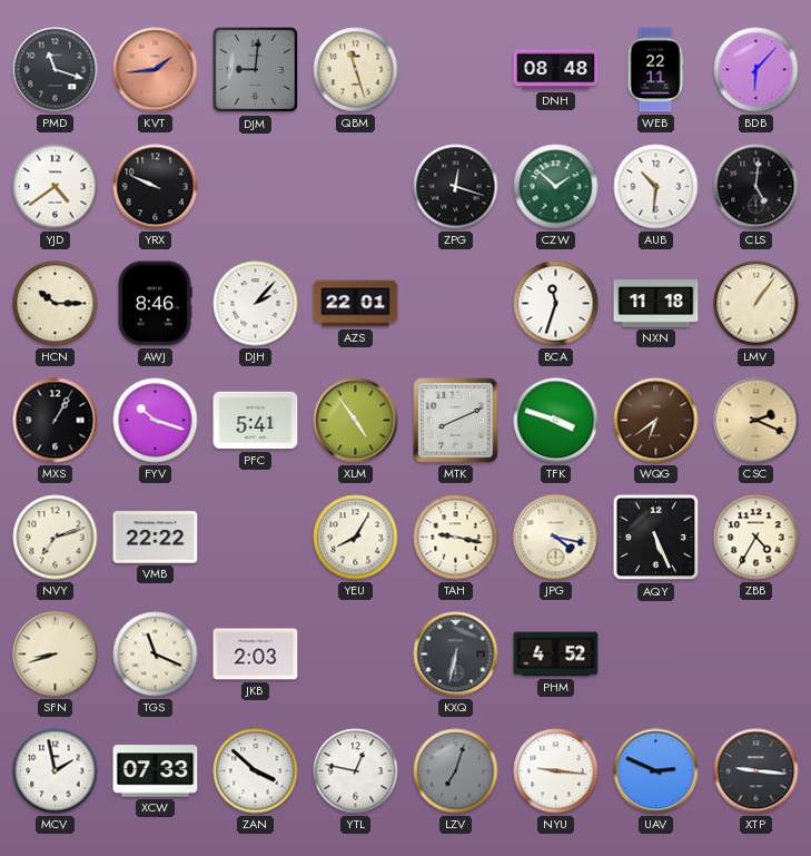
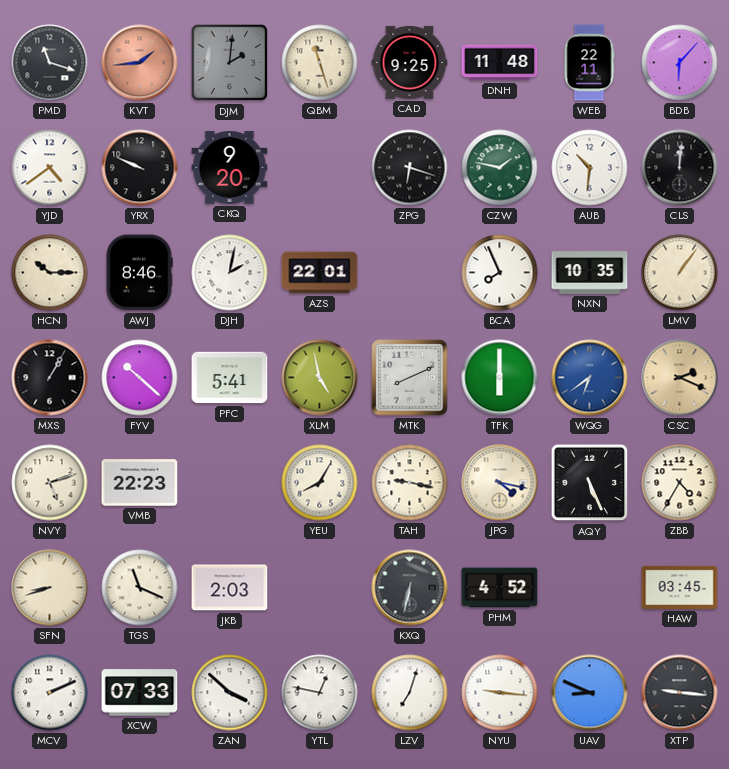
DJM: 9:01 -> 2:01
CAD: none -> 9:25
DNH: 08:48 -> 11:48
CKQ: none -> 9:20
ZPG: 12:18 -> 6:18
CZW: 1:52 -> 1:47
CLS: 5:01 -> 12:01
DJH: 2:07 -> 2:02
BCA: 11:33 -> 7:56
NXN: 11:18 -> 10:35
FYV: 10:18 -> 10:22
XLM: 4:54 -> 4:58
TFK: 3:48 -> 6:00
WQG dial: brown -> blue
NVY: 7:12 -> 5:12
VMB: 22:22 -> 22:23
HAW: none -> 03:45
MCV: 1:58 -> 2:11
LZV dial: grey -> white
UAV: 2:49 -> 8:49
